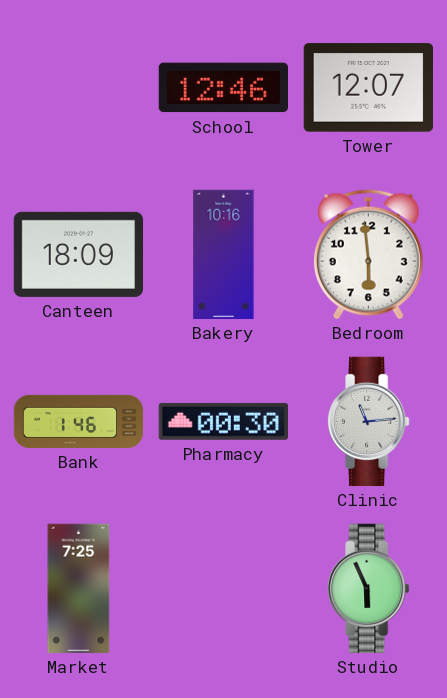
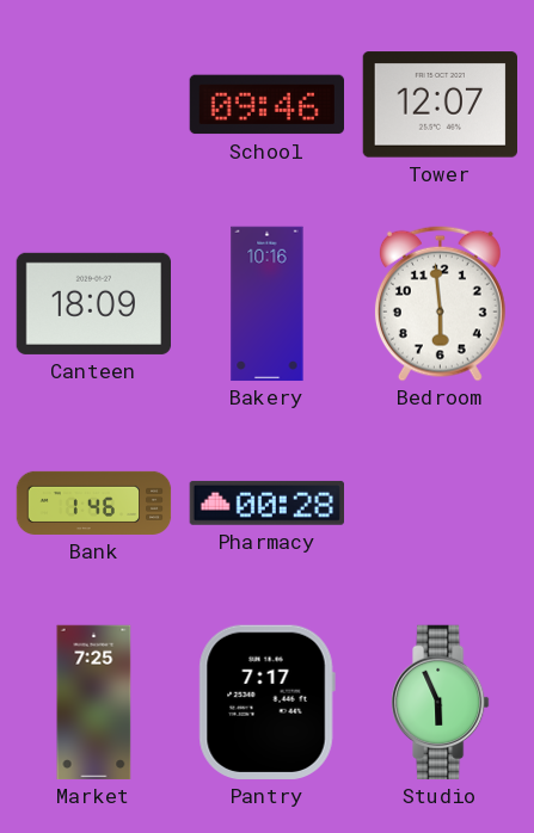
School: 12:46 -> 09:46
Pharmacy: 00:30 -> 00:28
Clinic: 11:14 -> none
Pantry: none -> 7:17
